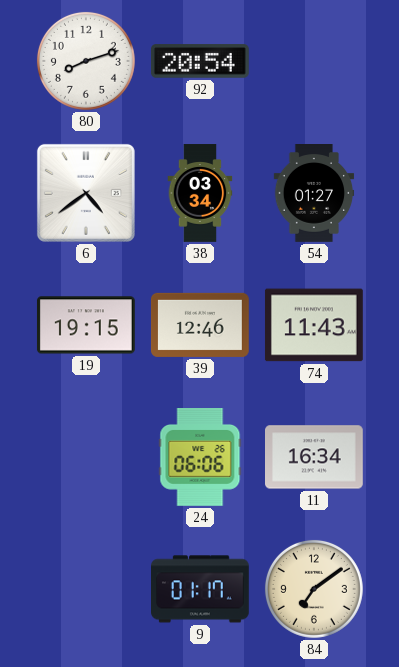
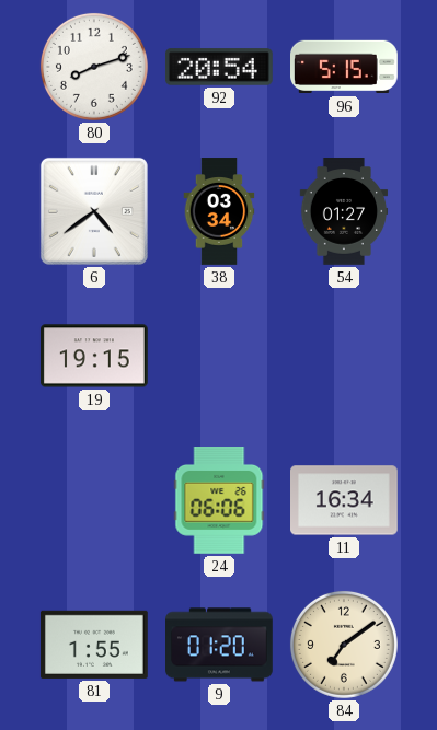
96: none -> 5:15
39: 12:46 -> none
74: 11:43 -> none
81: none -> 1:55
9: 01:17 -> 01:20
